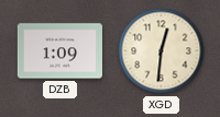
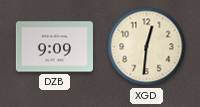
DZB: 1:09 -> 9:09
